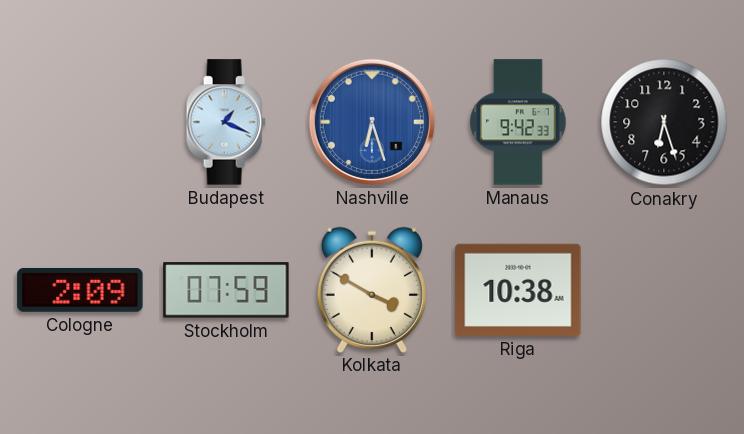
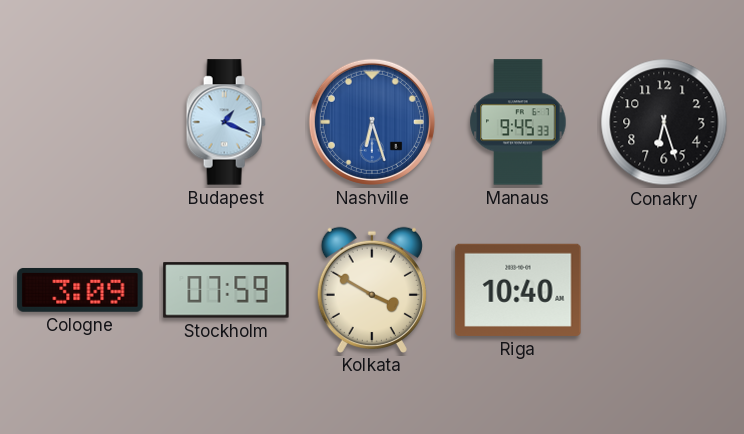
Manaus: 9:42 -> 9:45
Cologne: 2:09 -> 3:09
Riga: 10:38 -> 10:40
